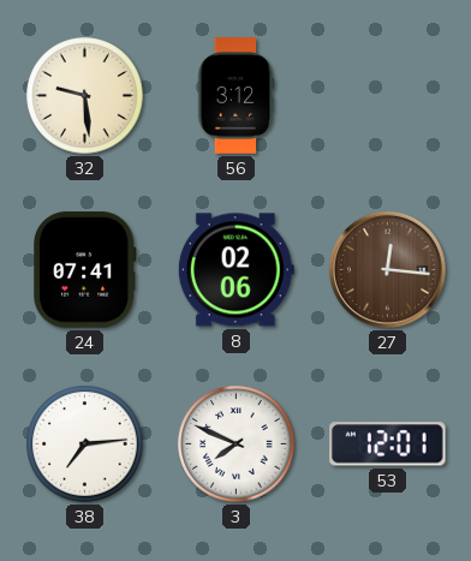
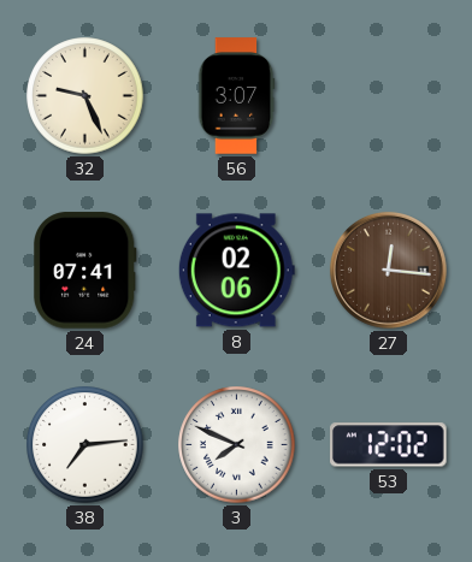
32: 9:29 -> 9:26
56: 3:12 -> 3:07
53: 12:01 -> 12:02
